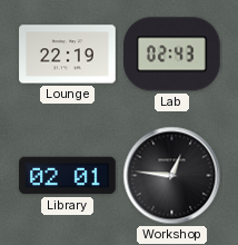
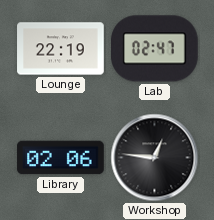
Lab: 02:43 -> 02:47
Library: 02:01 -> 02:06
